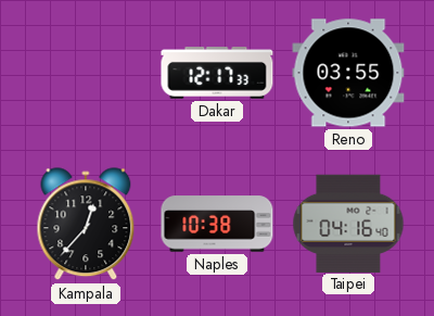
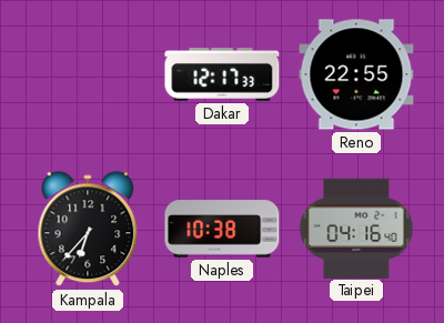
Reno: 03:55 -> 22:55
Kampala: 12:37 -> 6:37
